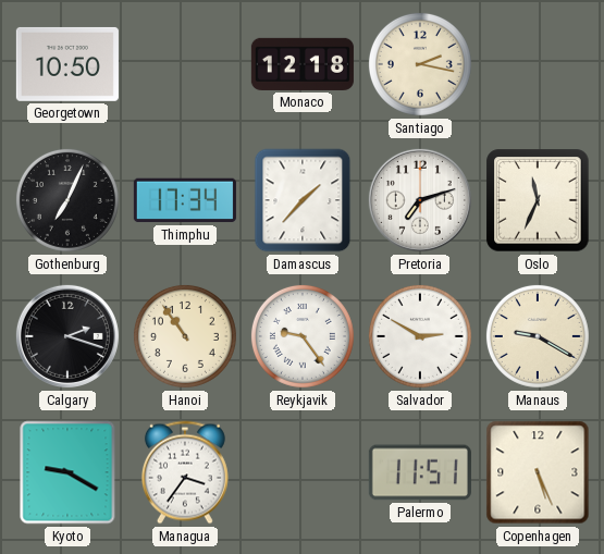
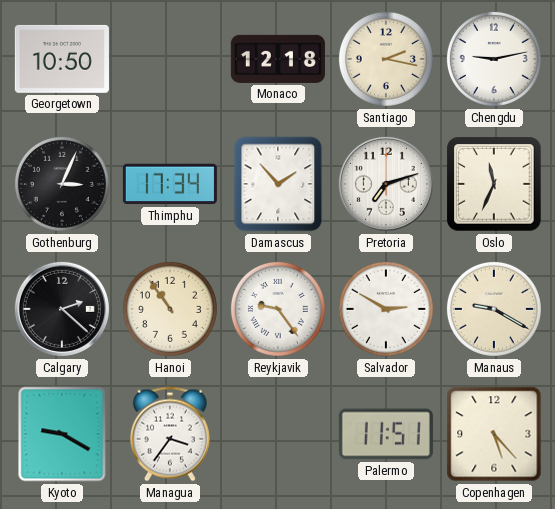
Chengdu: none -> 9:13
Gothenburg: 7:04 -> 3:04
Damascus: 1:37 -> 1:53
Calgary: 2:18 -> 2:22
Copenhagen: 5:26 -> 5:23
